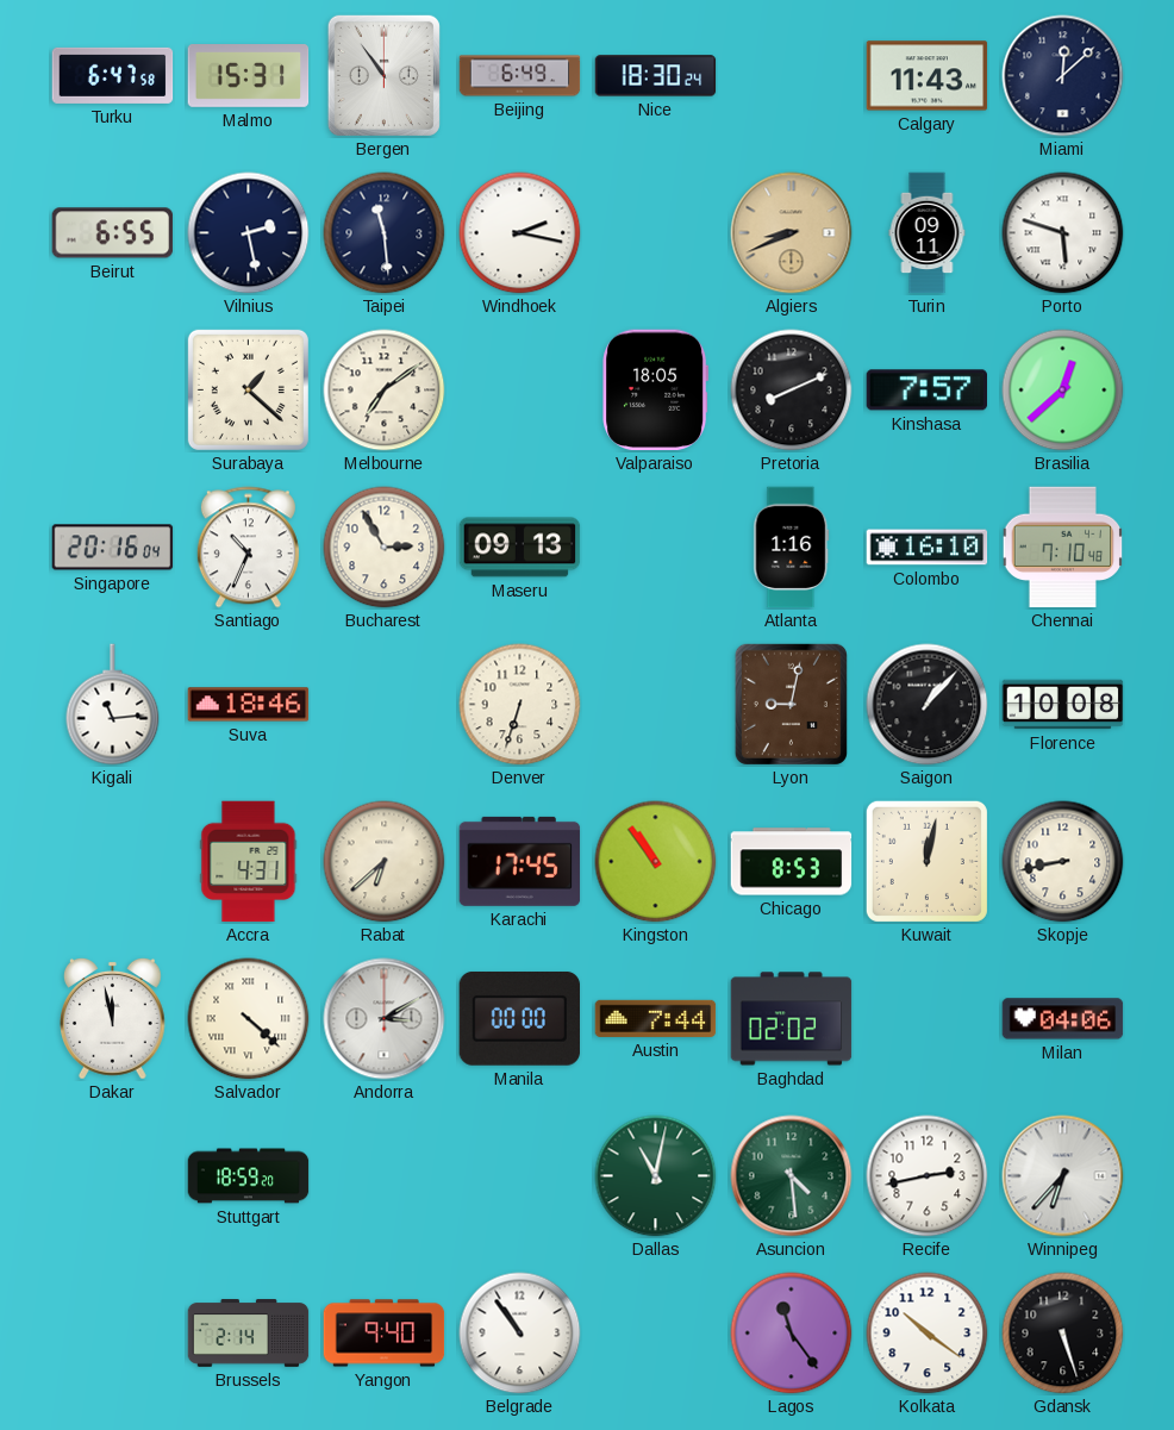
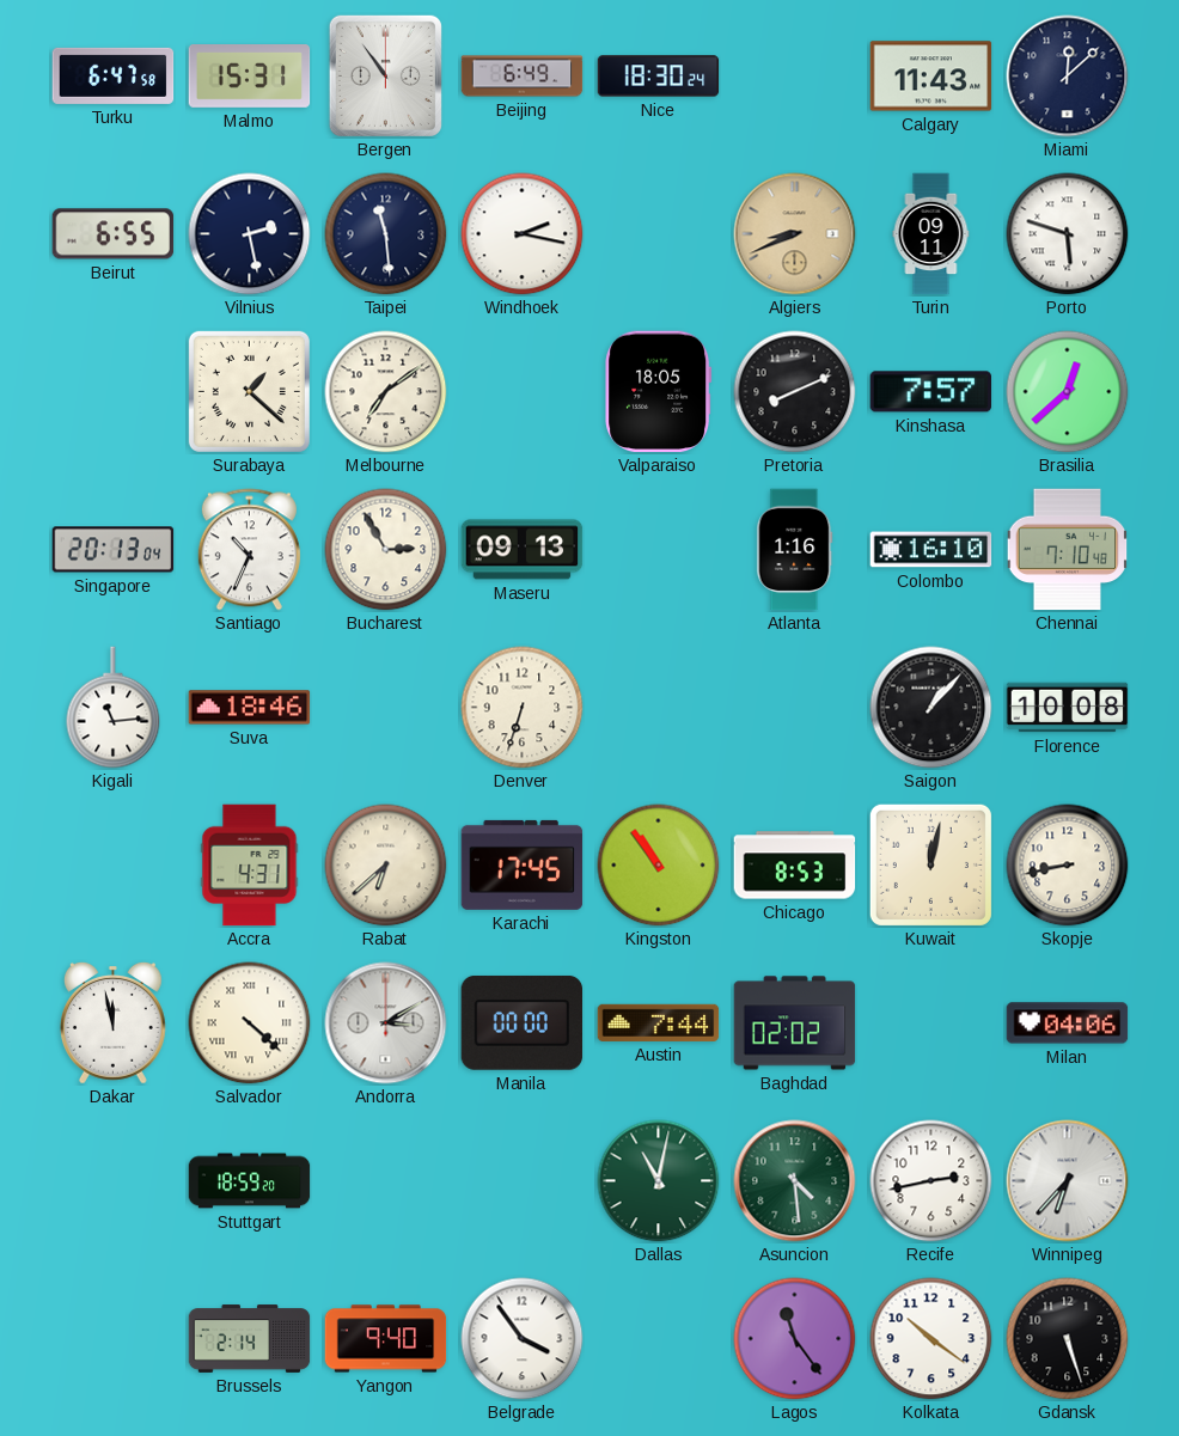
Singapore: 20:16 -> 20:13
Lyon: 9:02 -> none
Belgrade: 10:54 -> 3:54
